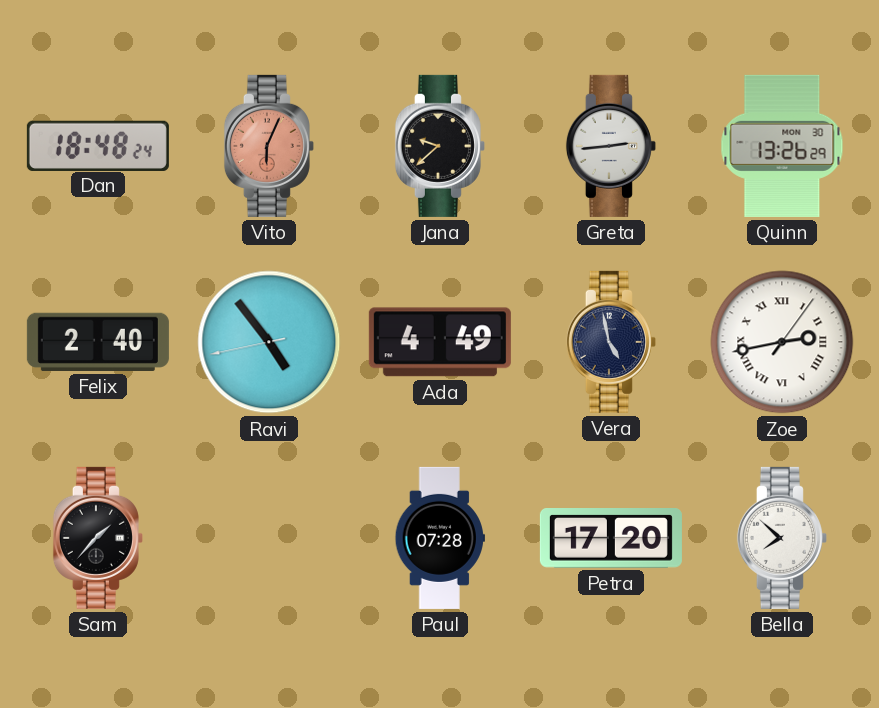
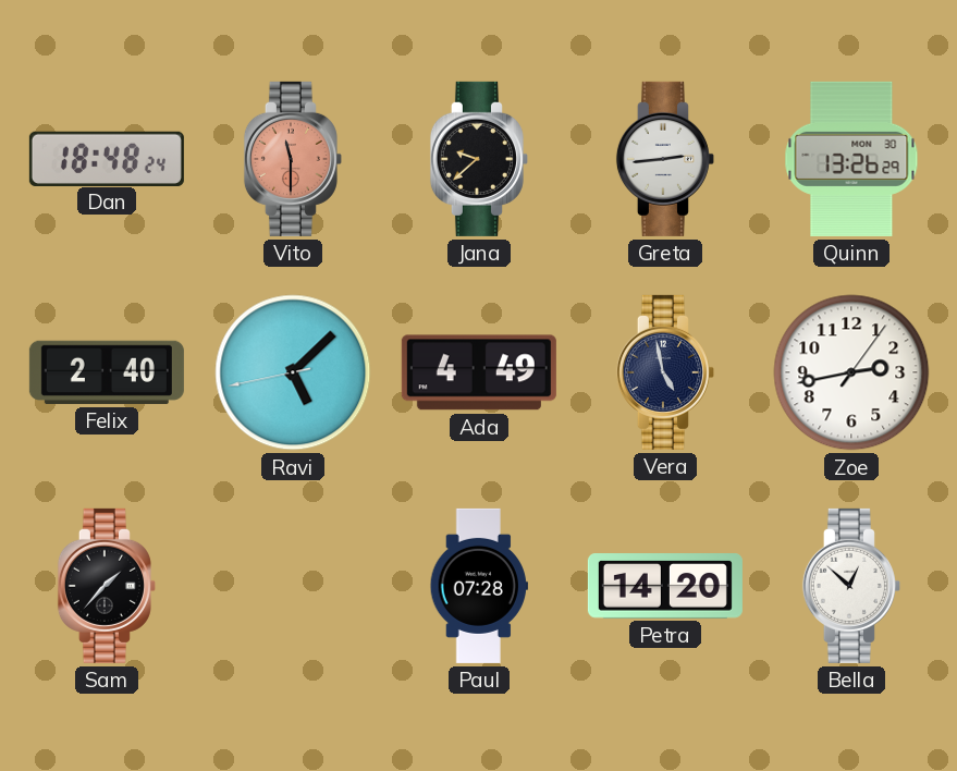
Vito: 6:04 -> 11:30
Ravi: 4:53 -> 5:07
Zoe numerals: Roman -> Arabic
Petra: 17:20 -> 14:20
Bella: 7:52 -> 12:52
